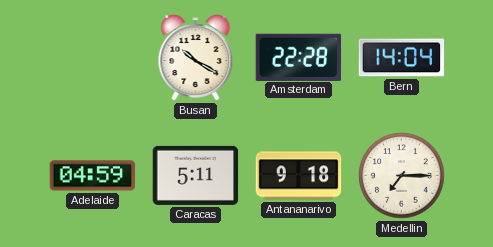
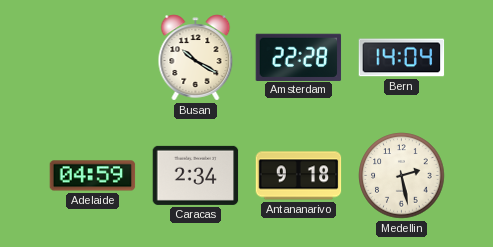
Caracas: 5:11 -> 2:34
Medellin: 7:15 -> 2:28
